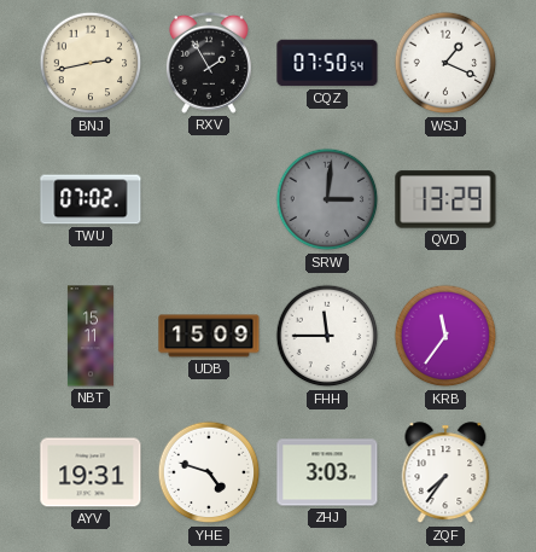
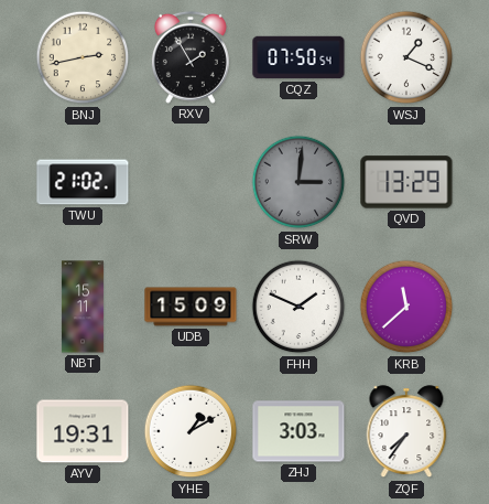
TWU: 07:02 -> 21:02
FHH: 11:45 -> 1:49
KRB: 11:36 -> 11:38
YHE: 4:48 -> 1:10
